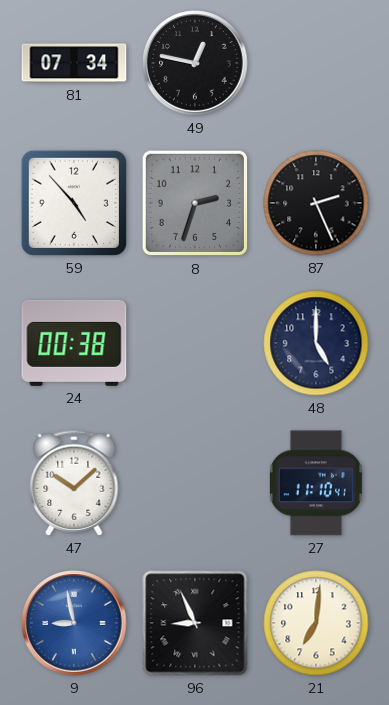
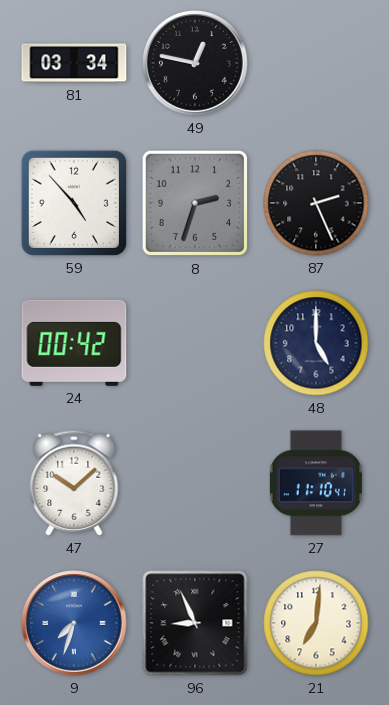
81: 07:34 -> 03:34
24: 00:38 -> 00:42
9: 8:58 -> 7:33
